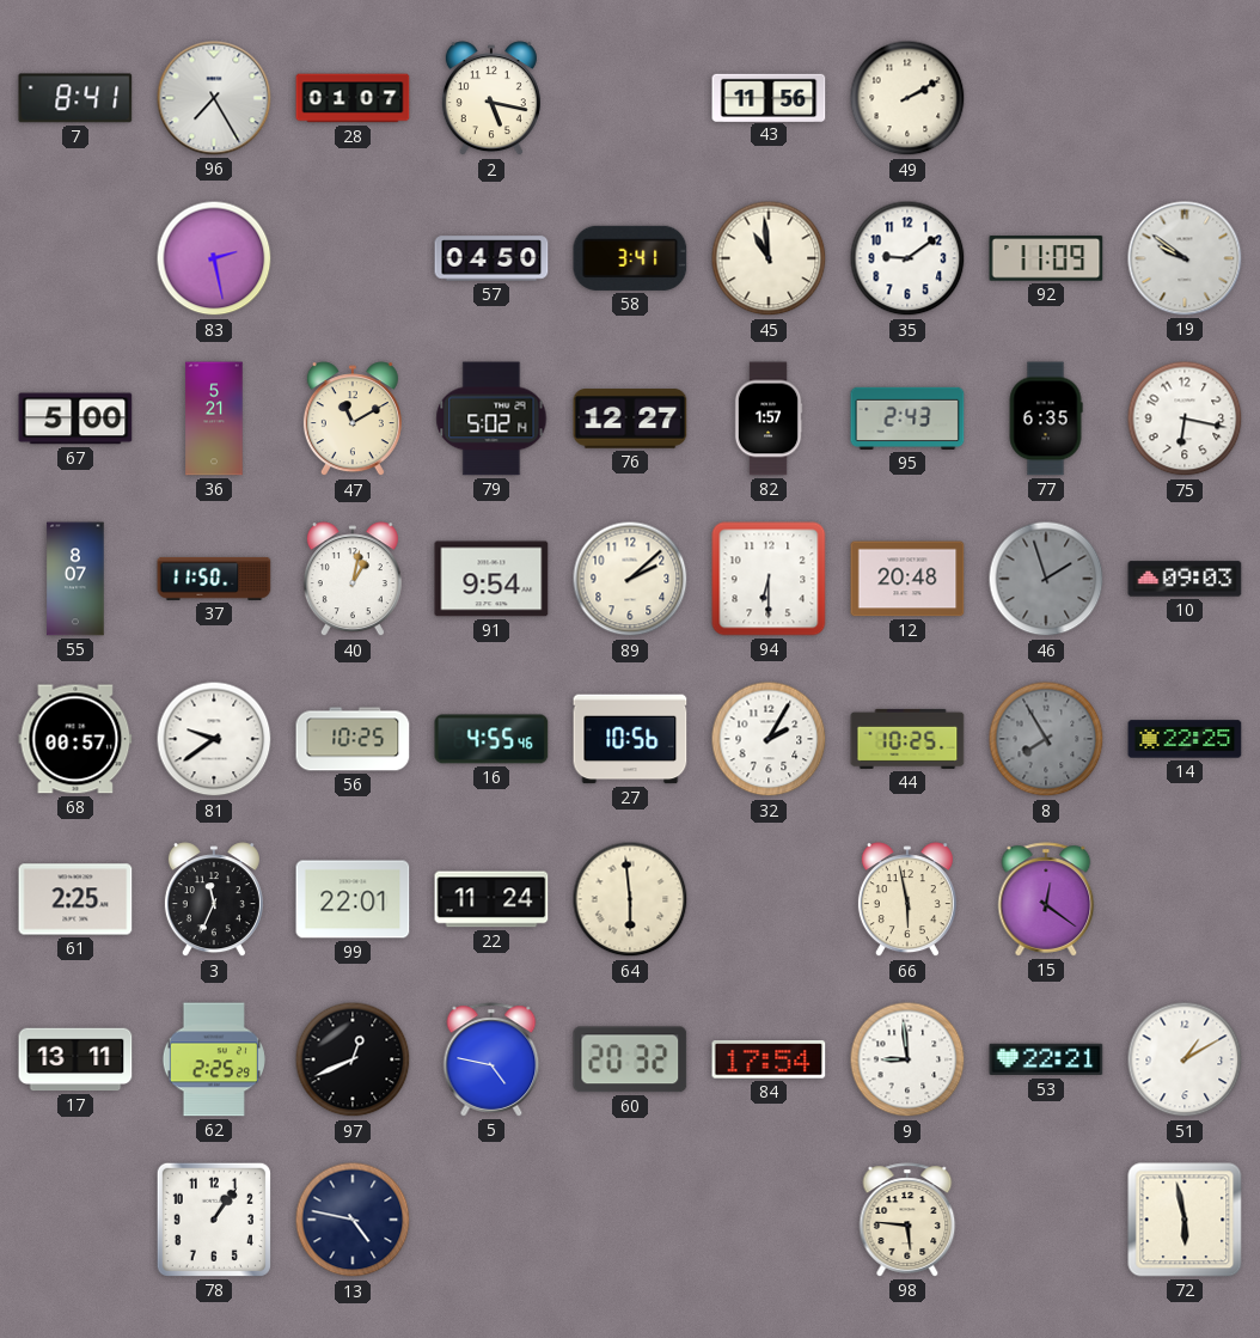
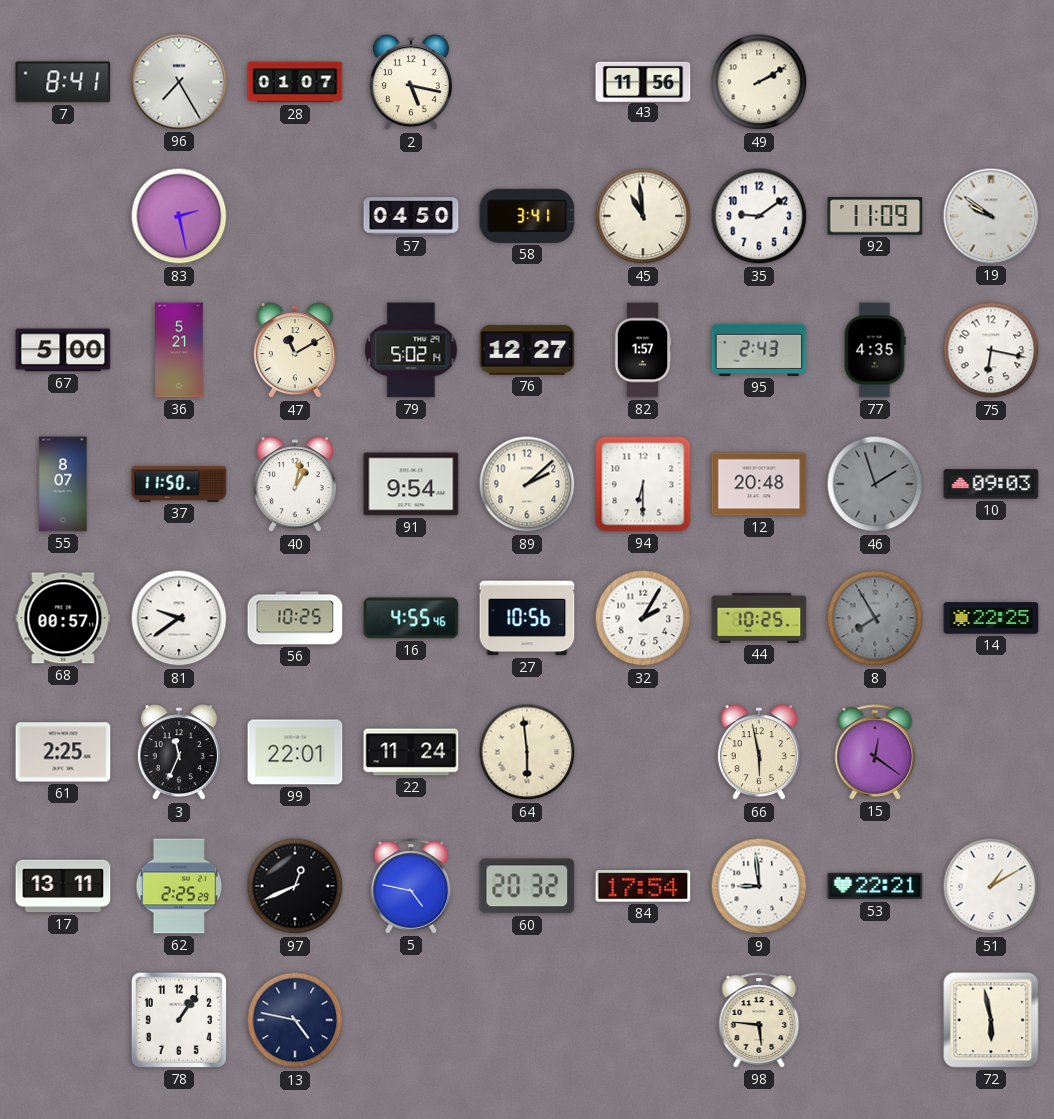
77: 6:35 -> 4:35
